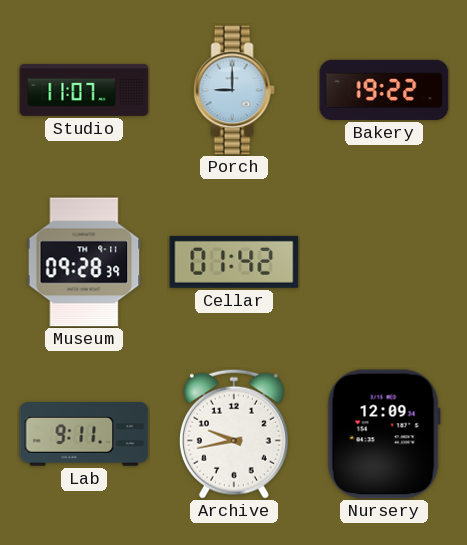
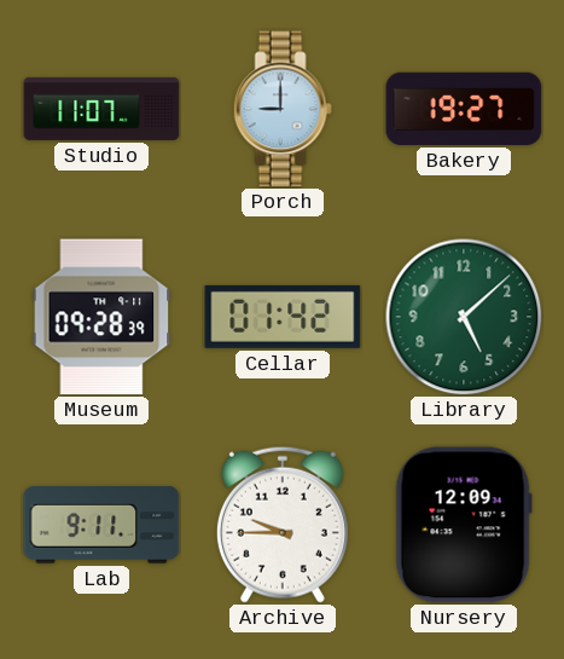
Bakery: 19:22 -> 19:27
Library: none -> 5:08
Archive: 9:43 -> 9:45
